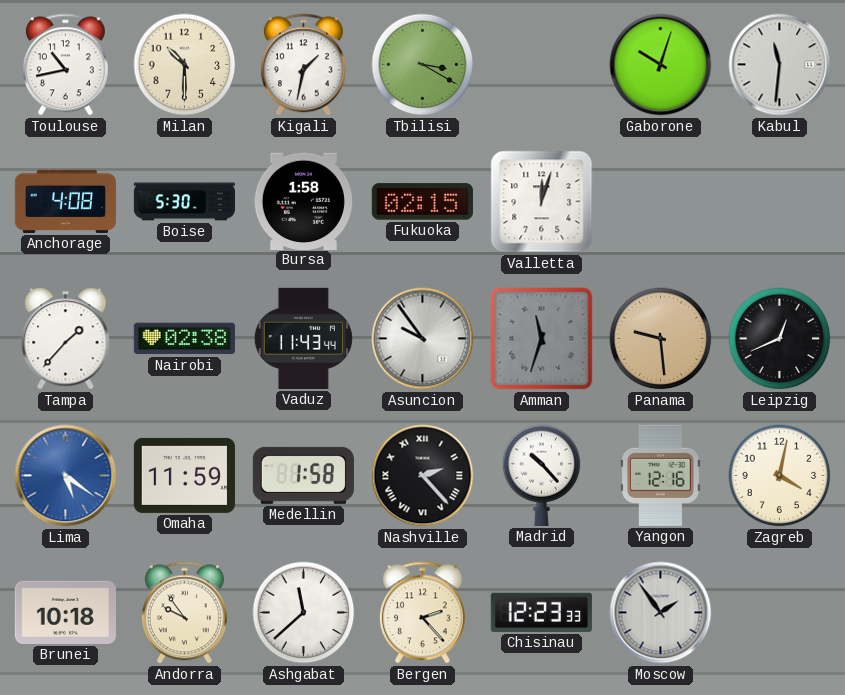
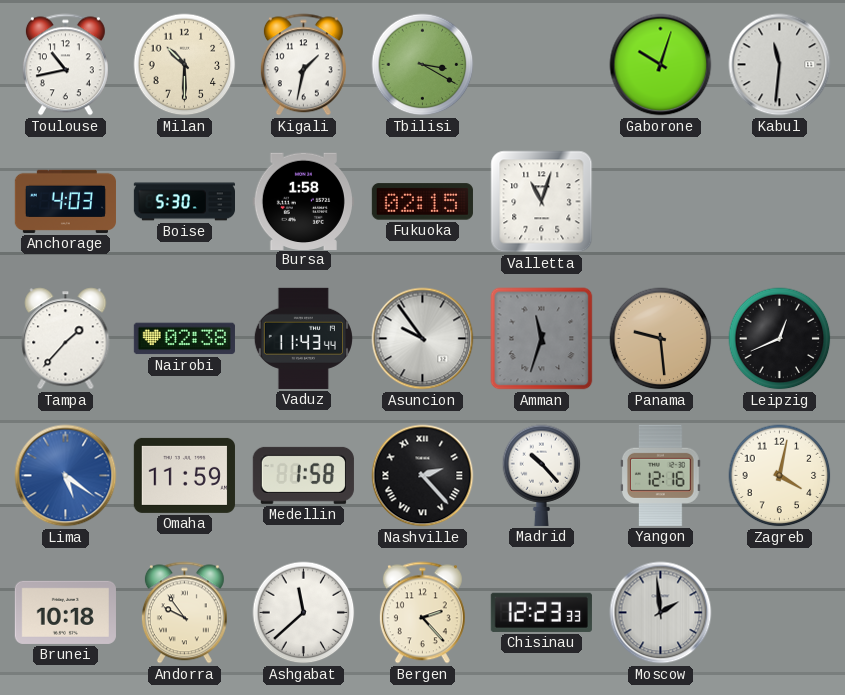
Anchorage: 4:08 -> 4:03
Valletta: 12:03 -> 11:03
Moscow: 1:54 -> 1:59
